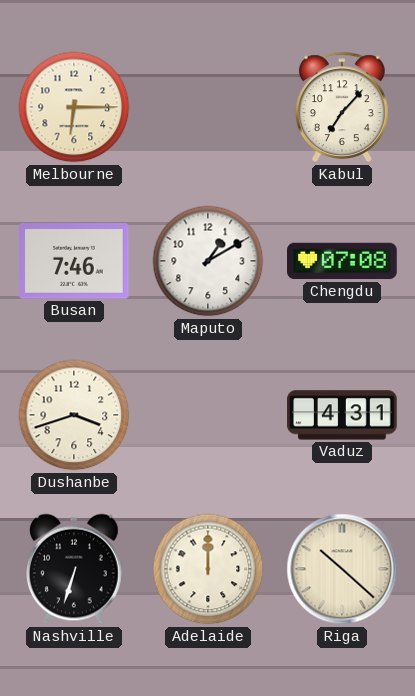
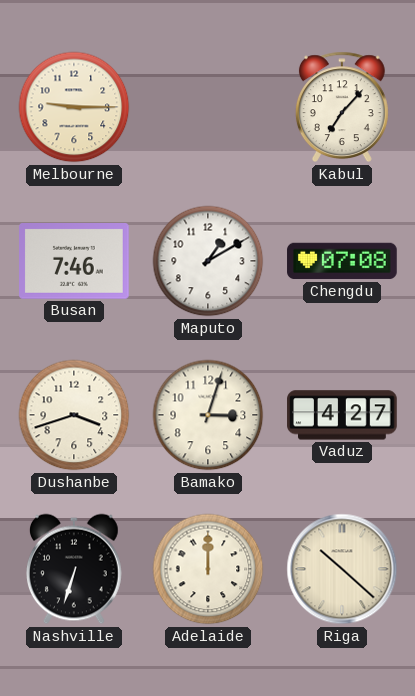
Melbourne: 6:15 -> 9:15
Bamako: none -> 3:03
Vaduz: 4:31 -> 4:27
